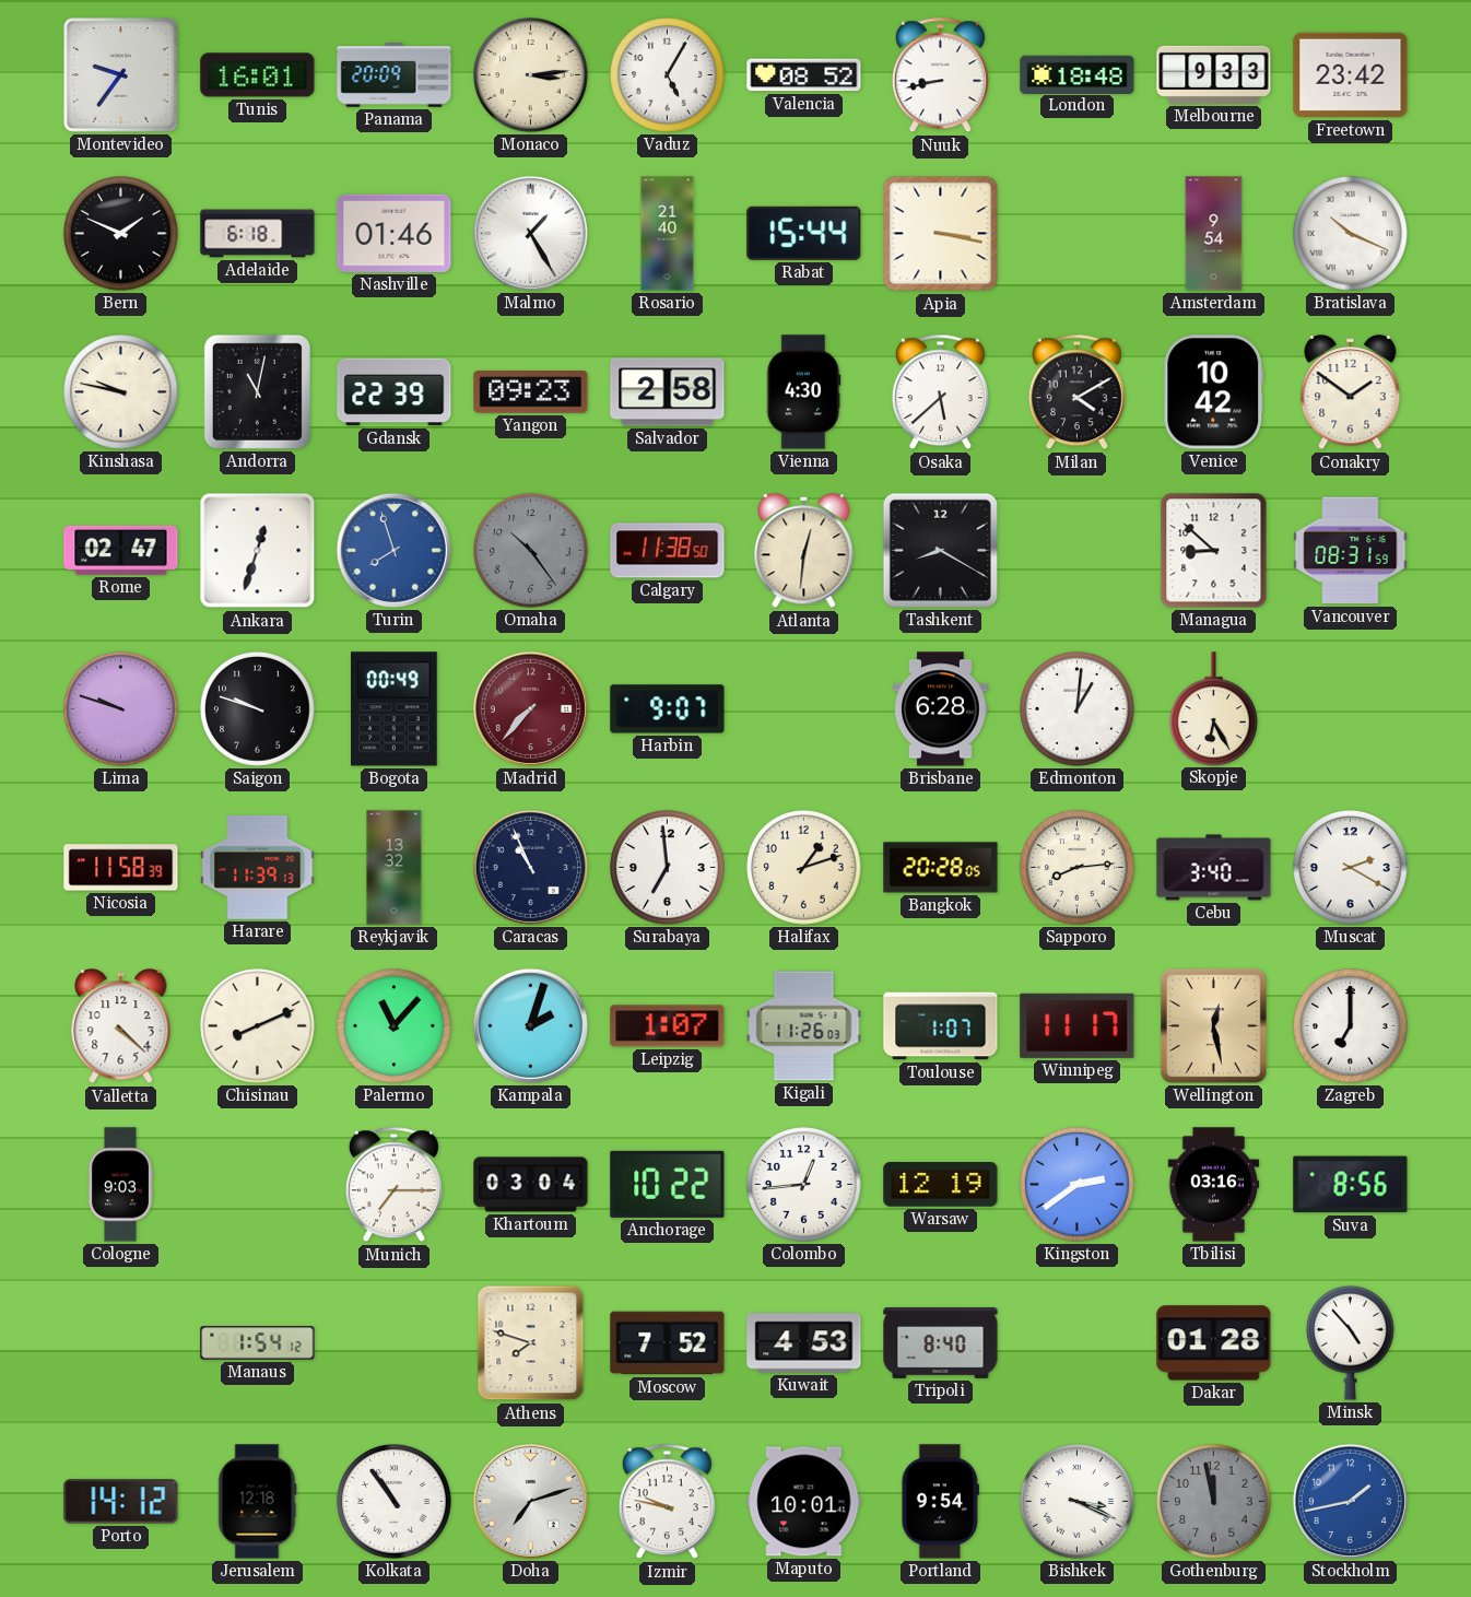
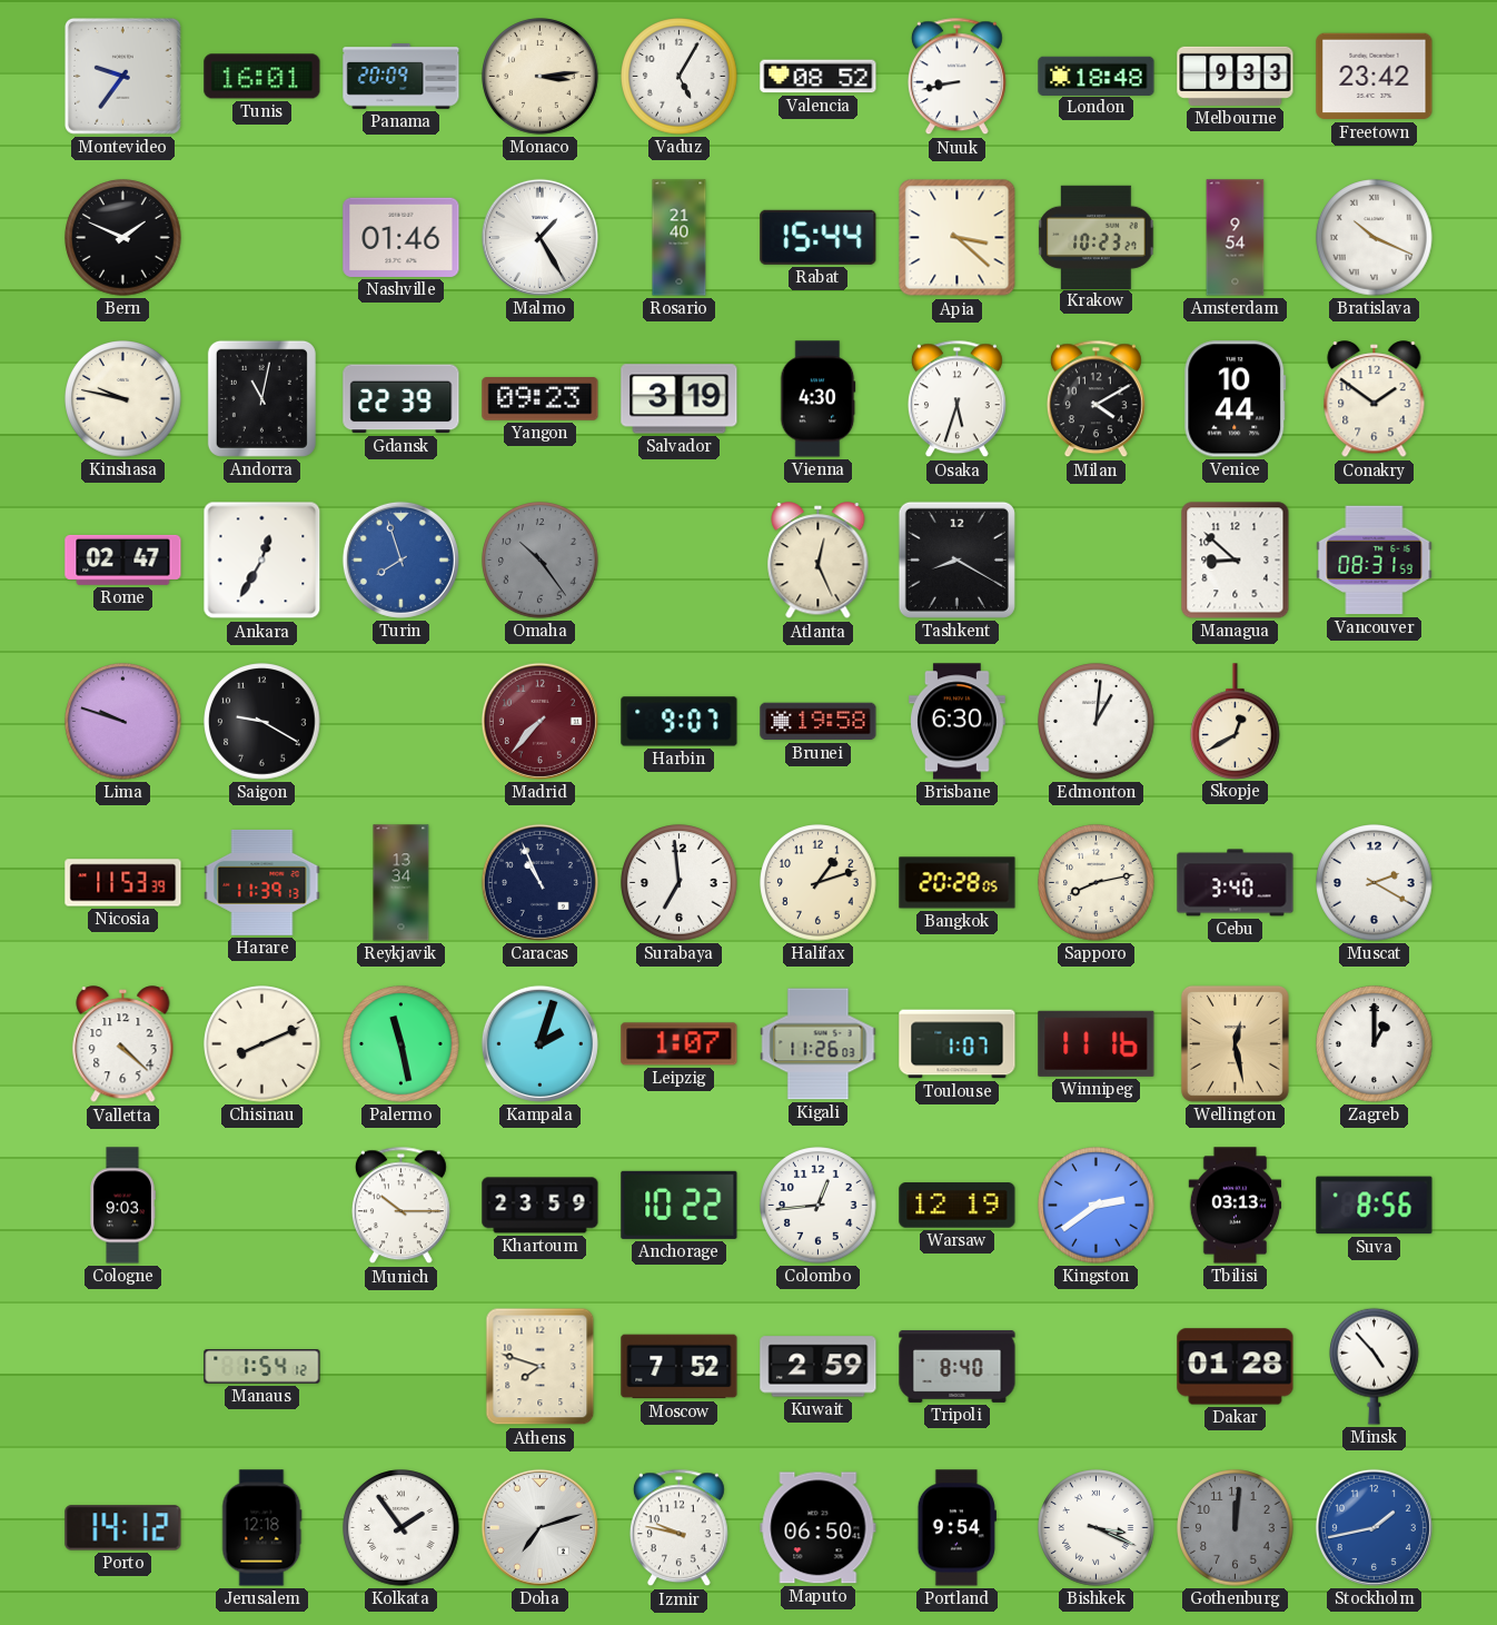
Adelaide: 6:18 -> none
Apia: 3:17 -> 3:22
Krakow: none -> 10:23
Salvador: 2:58 -> 3:19
Osaka: 5:38 -> 5:33
Venice: 10:42 -> 10:44
Ankara: 12:33 -> 12:35
Calgary: 11:38 -> none
Atlanta: 12:31 -> 12:26
Saigon: 9:48 -> 9:20
Bogota: 00:49 -> none
Brunei: none -> 19:58
Brisbane: 6:28 -> 6:30
Skopje: 6:25 -> 12:40
Nicosia: 11:58 -> 11:53
Reykjavik: 13:32 -> 13:34
Sapporo: 8:14 -> 8:13
Palermo: 11:07 -> 11:28
Winnipeg: 11:17 -> 11:16
Zagreb: 7:00 -> 1:00
Munich: 7:15 -> 10:15
Khartoum: 03:04 -> 23:59
Tbilisi: 03:16 -> 03:13
Kuwait: 4:53 -> 2:59
Kolkata: 10:54 -> 1:54
Maputo: 10:01 -> 06:50
Gothenburg: 11:58 -> 12:01
